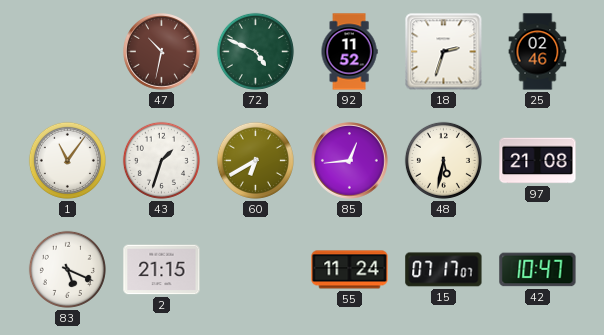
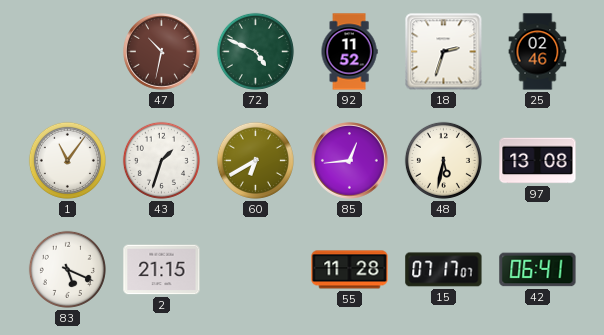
97: 21:08 -> 13:08
55: 11:24 -> 11:28
42: 10:47 -> 06:41
